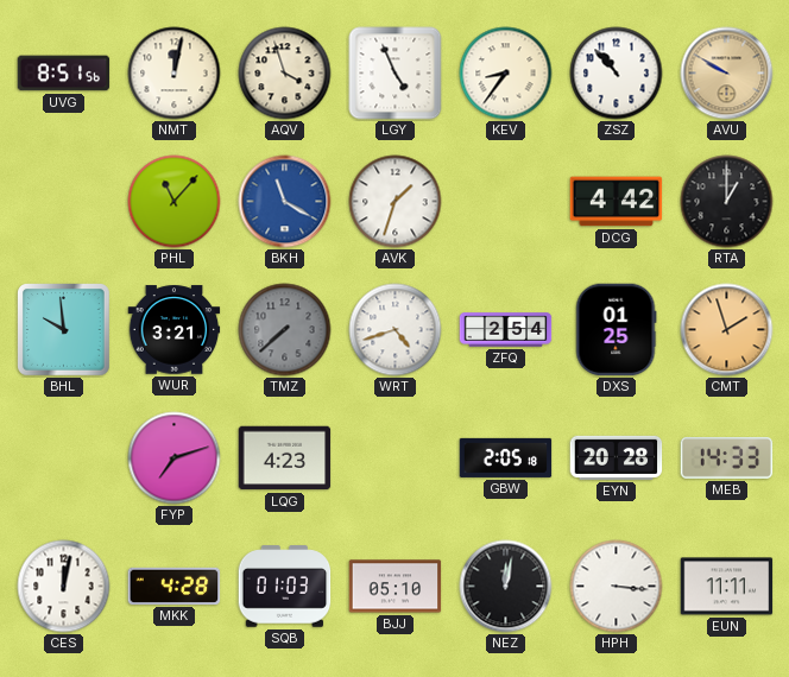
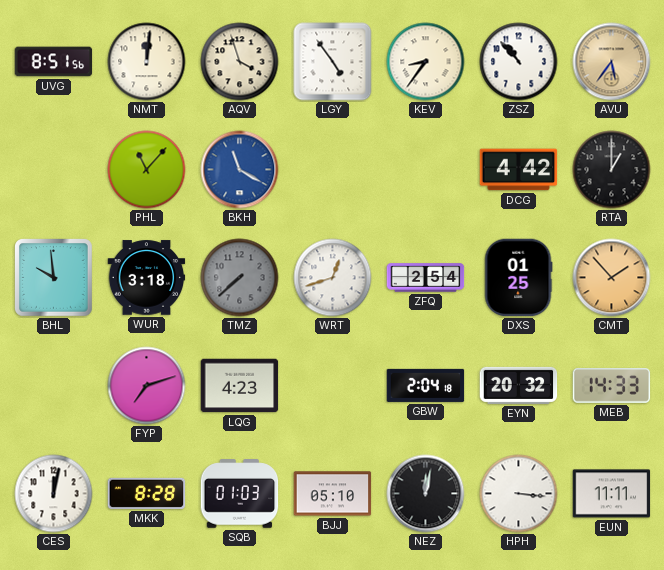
NMT: 12:02 -> 12:01
LGY: 4:56 -> 4:54
AVU: 9:50 -> 5:36
AVK: 1:33 -> none
WUR: 3:21 -> 3:18
WRT: 4:42 -> 12:42
CMT: 1:57 -> 1:53
GBW: 2:05 -> 2:04
EYN: 20:28 -> 20:32
MKK: 4:28 -> 8:28
